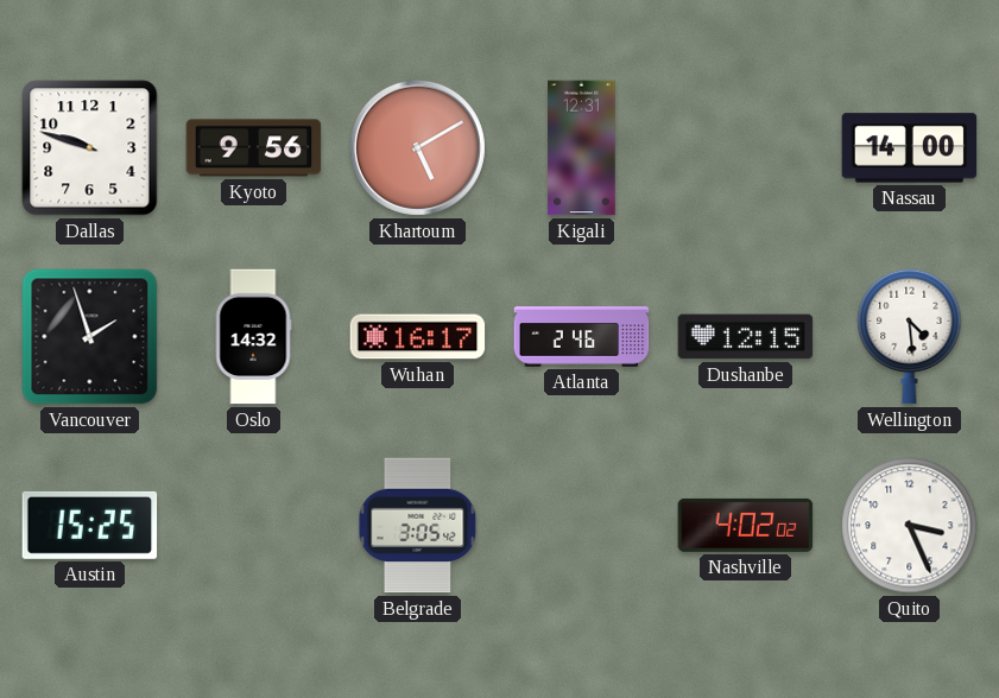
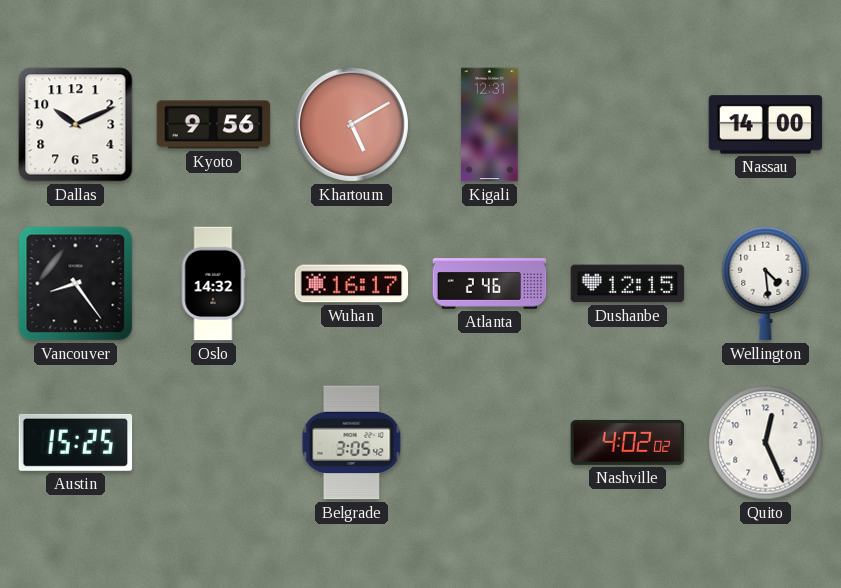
Dallas: 9:48 -> 10:11
Vancouver: 1:57 -> 8:24
Quito: 3:26 -> 12:26
